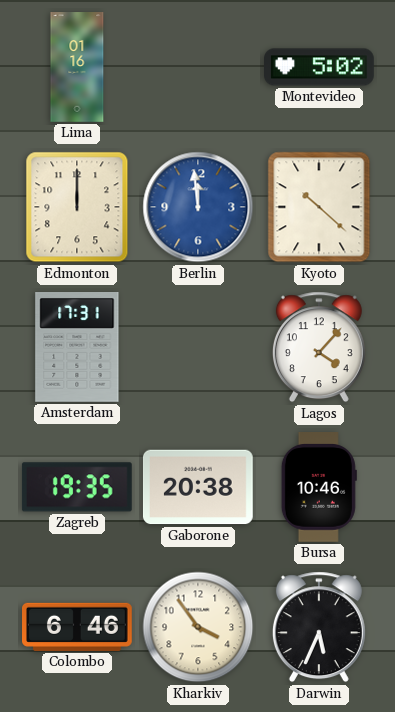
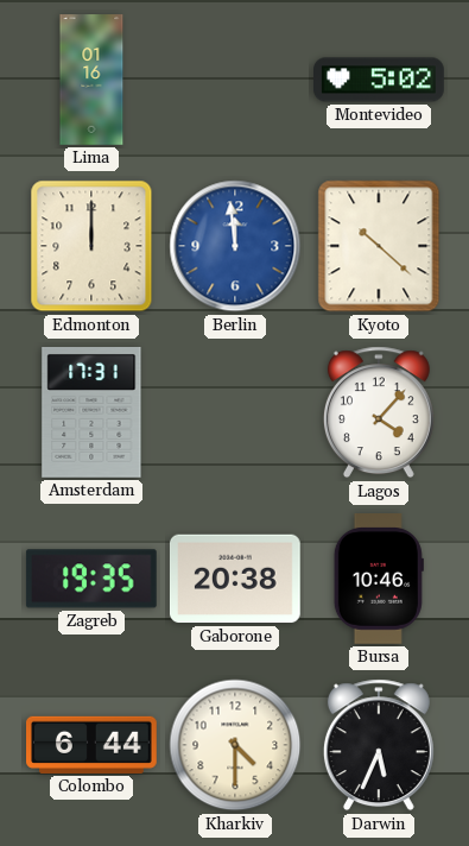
Colombo: 6:46 -> 6:44
Kharkiv: 3:54 -> 4:30
